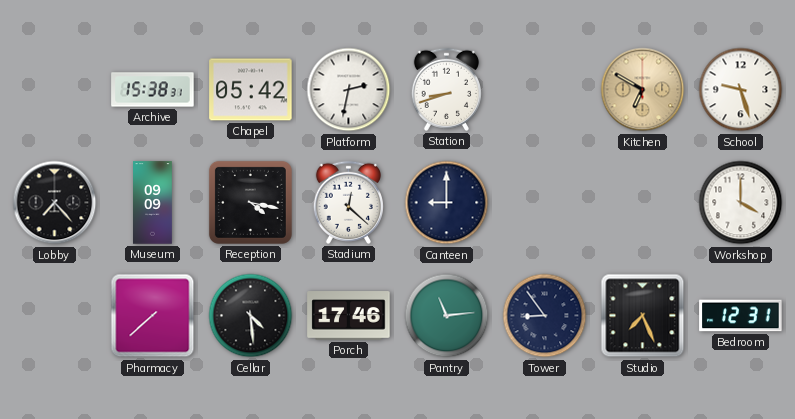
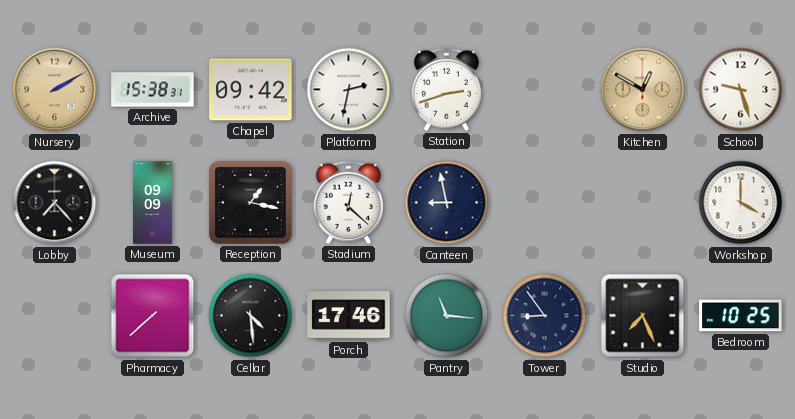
Nursery: none -> 2:10
Chapel: 05:42 -> 09:42
Station: 8:42 -> 2:42
Kitchen: 6:50 -> 12:50
Reception: 4:17 -> 1:17
Canteen: 9:00 -> 8:58
Pantry: 11:14 -> 11:16
Bedroom: 12:31 -> 10:25
